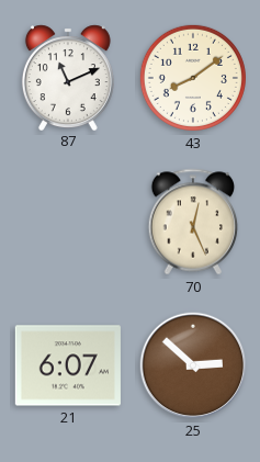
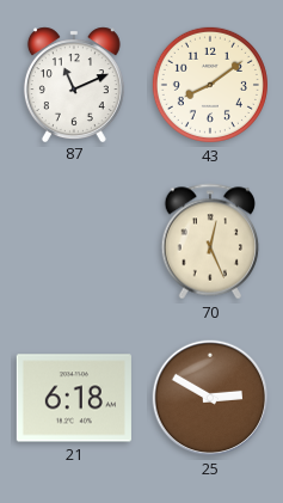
21: 6:07 -> 6:18
25: 2:52 -> 2:50
